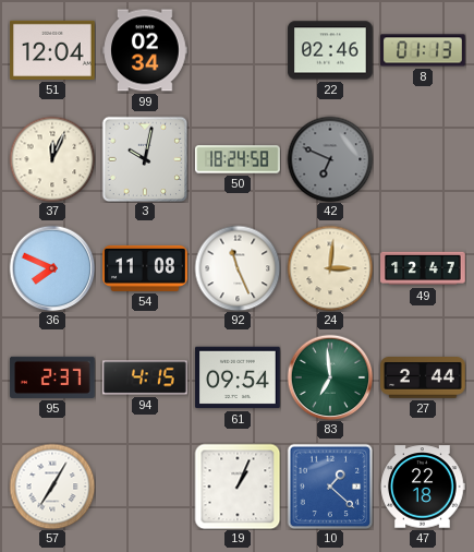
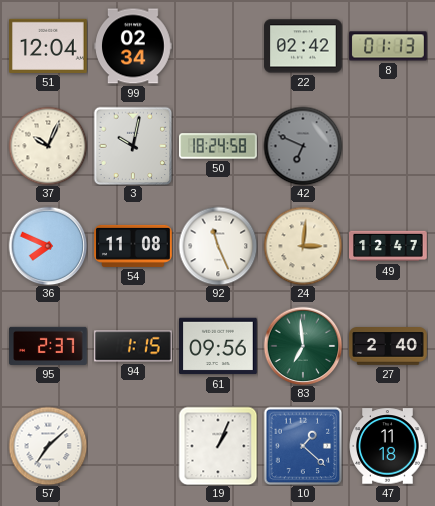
22: 02:46 -> 02:42
37: 12:04 -> 10:04
94: 4:15 -> 1:15
61: 09:54 -> 09:56
27: 2:44 -> 2:40
57: 7:05 -> 7:08
47: 22:18 -> 11:18
